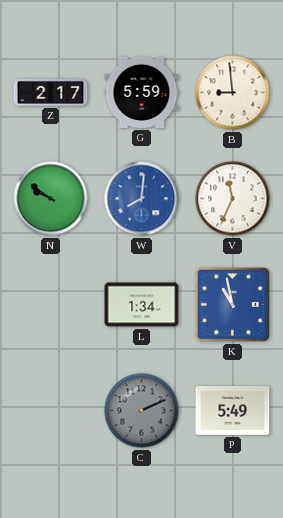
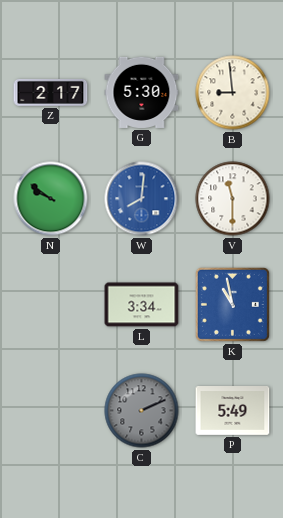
G: 5:59 -> 5:30
V: 11:34 -> 11:30
L: 1:34 -> 3:34
